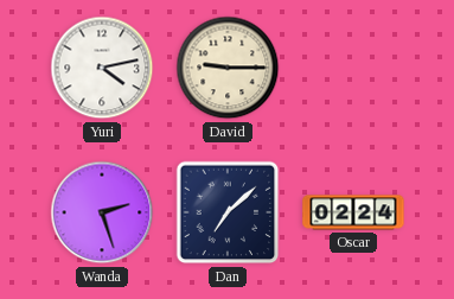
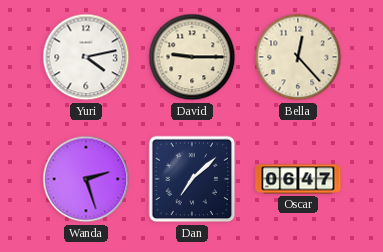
Bella: none -> 12:23
Oscar: 02:24 -> 06:47
